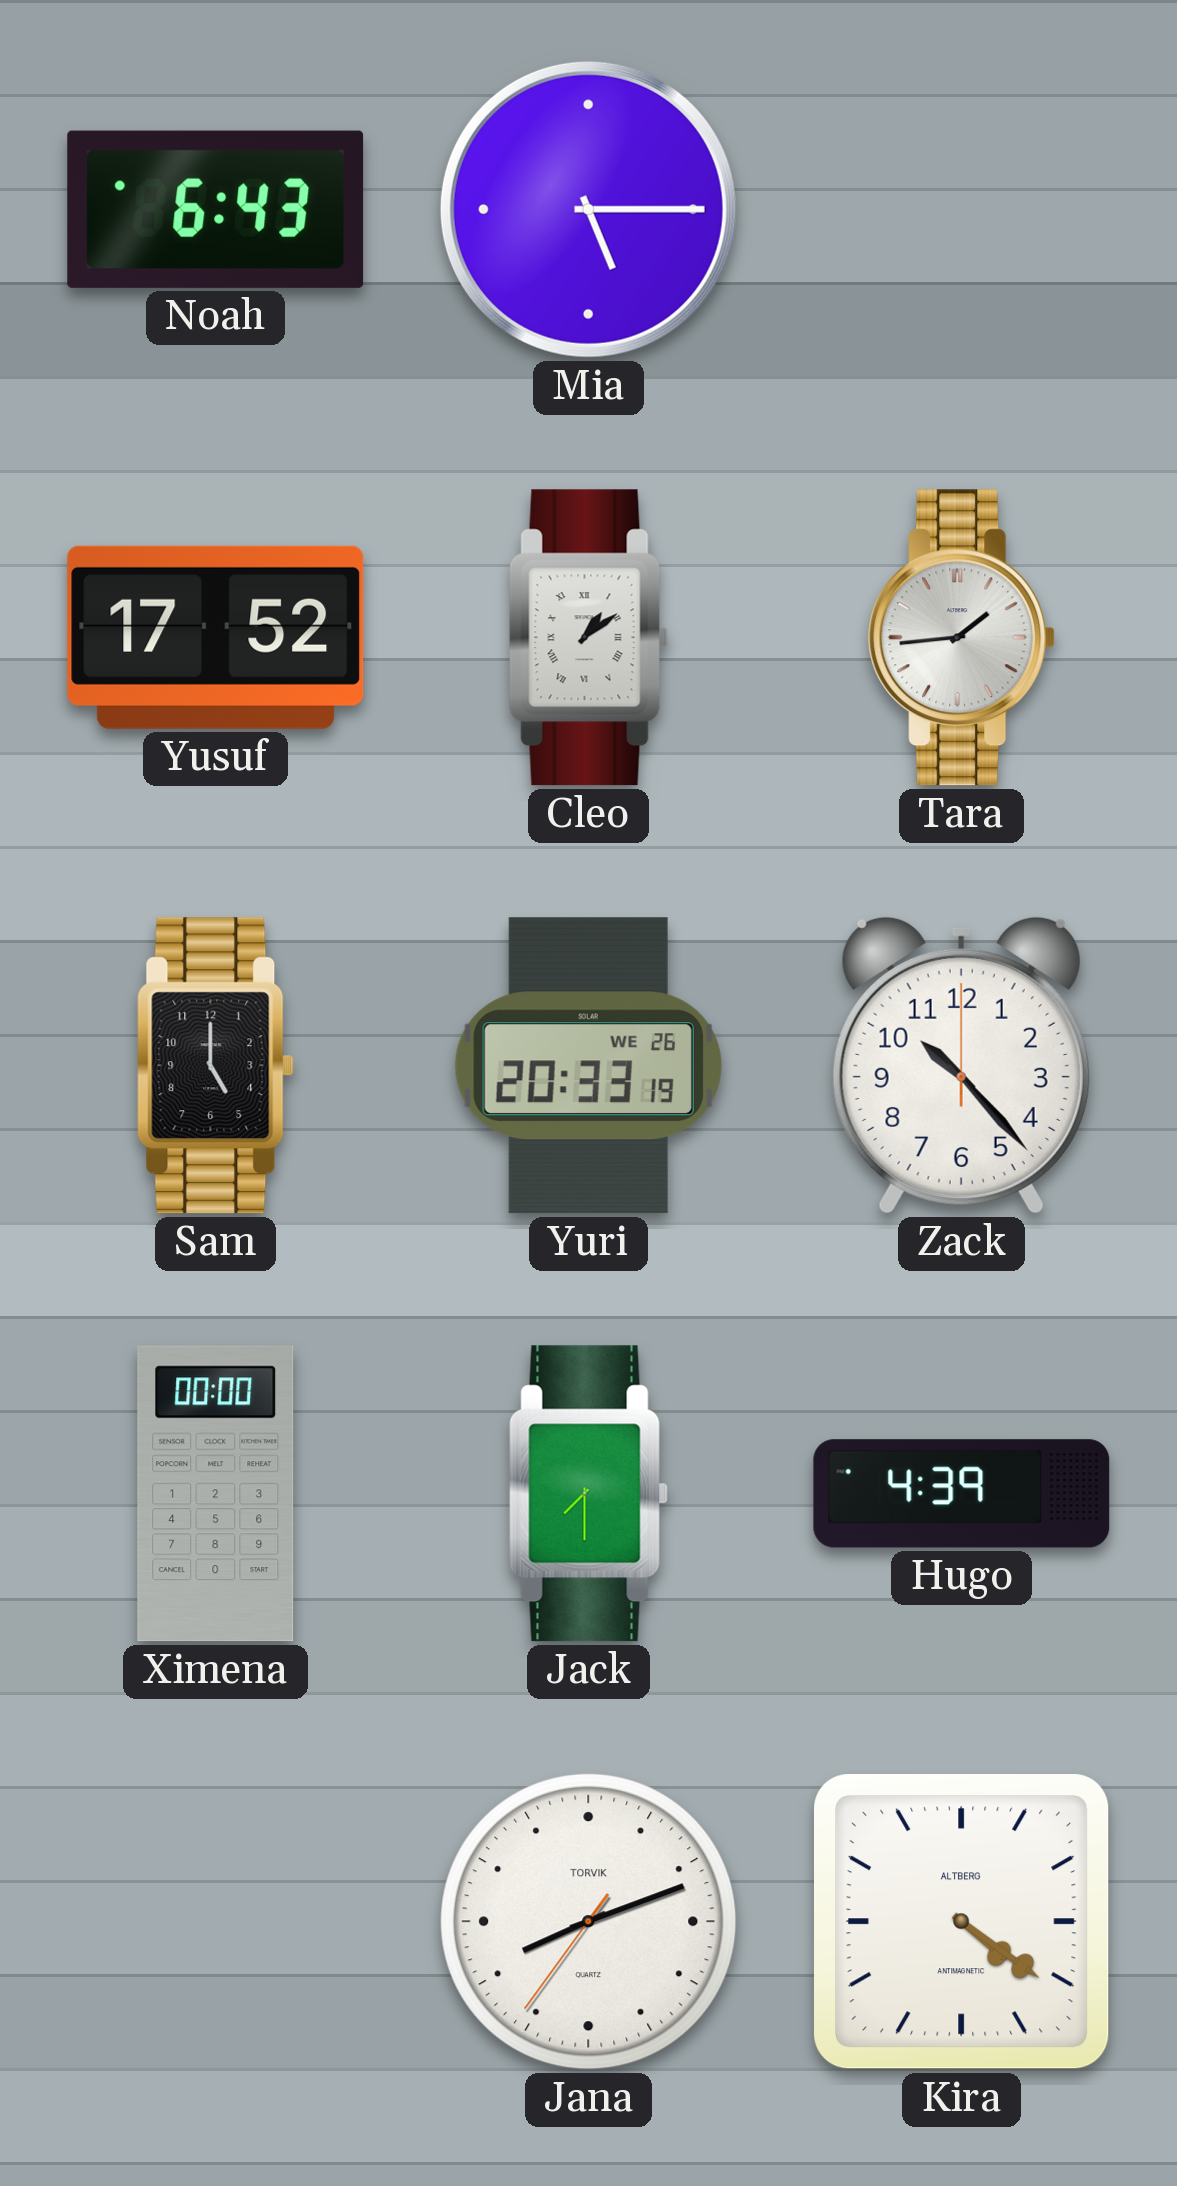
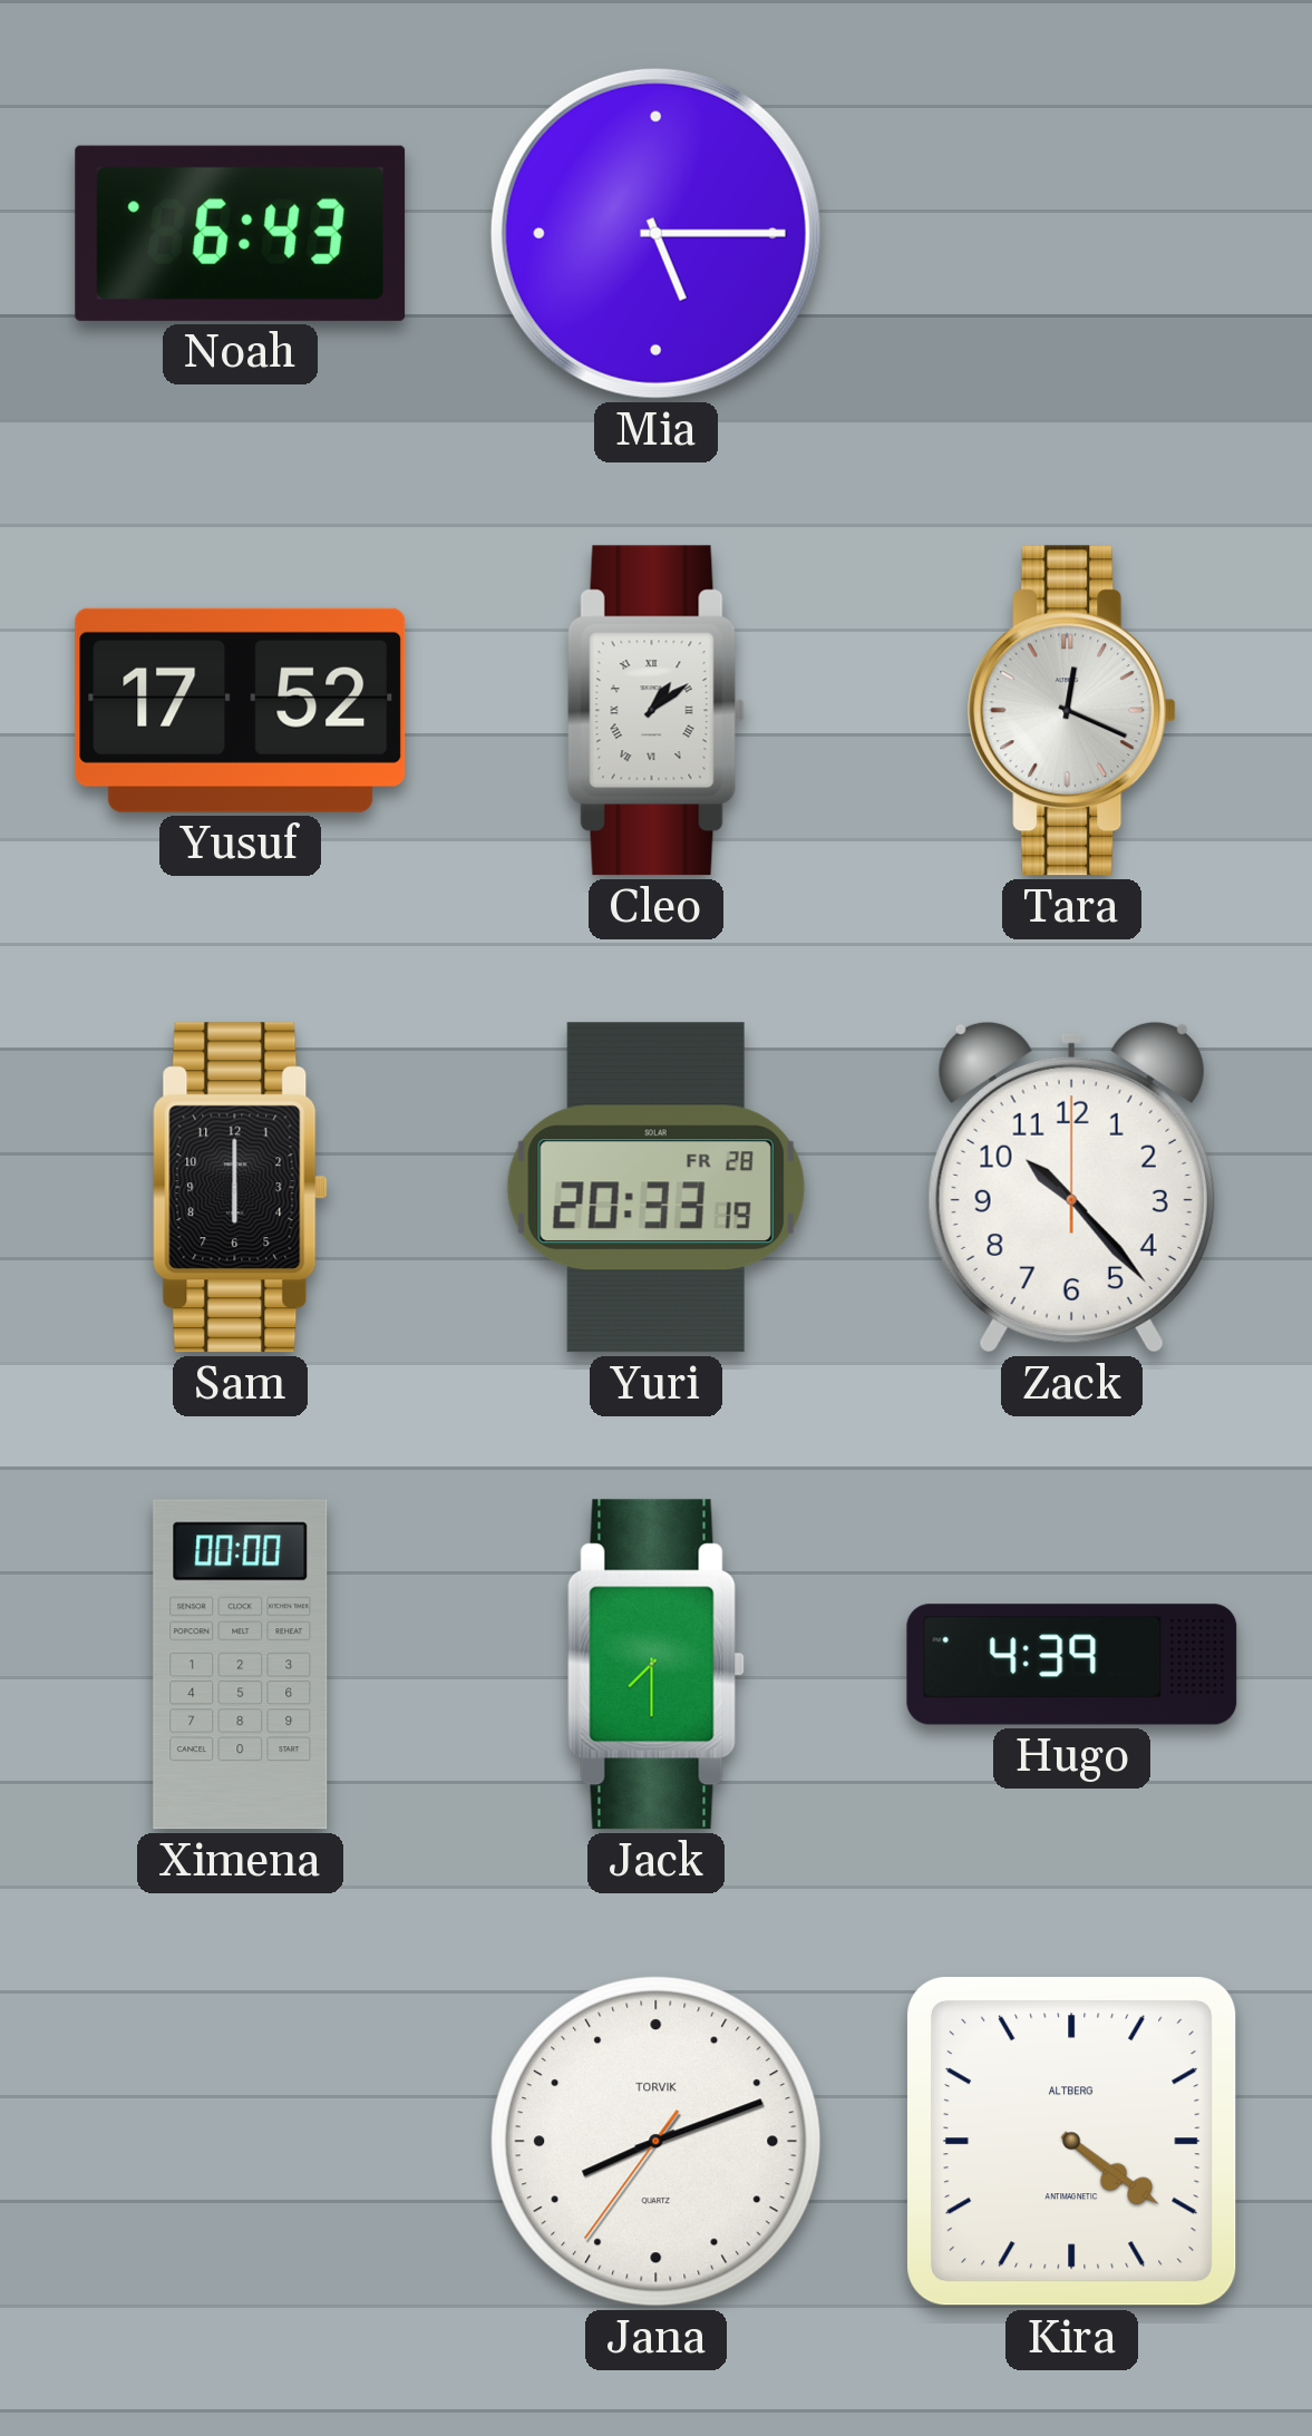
Tara: 1:44 -> 12:19
Sam: 5:00 -> 6:00
Yuri date: WE 26 -> FR 28
